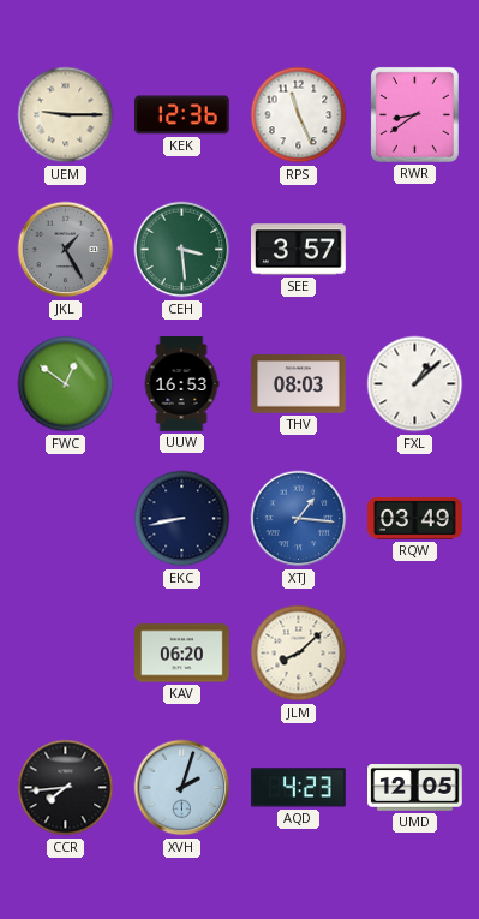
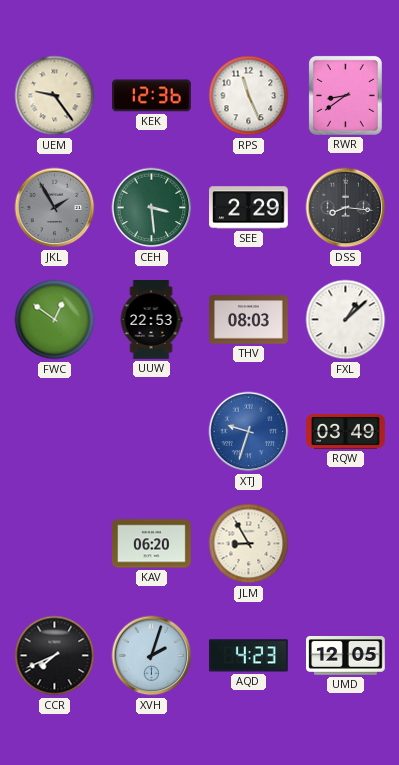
UEM: 9:15 -> 9:24
JKL: 1:25 -> 1:55
SEE: 3:57 -> 2:29
DSS: none -> 8:16
UUW: 16:53 -> 22:53
EKC: 8:43 -> none
XTJ: 1:16 -> 9:33
JLM: 8:08 -> 8:55
CCR: 7:44 -> 7:41
